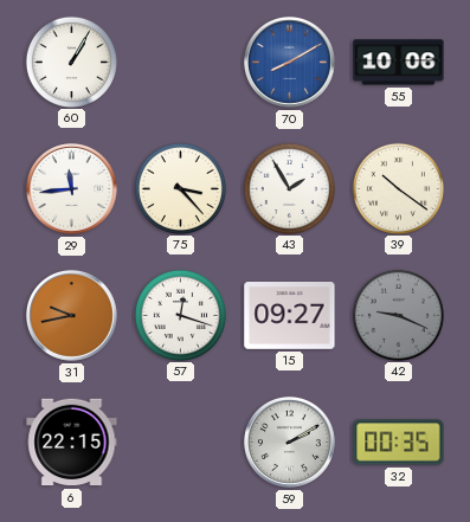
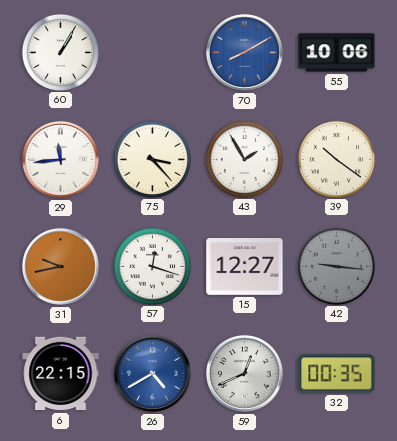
15: 09:27 -> 12:27
42: 9:19 -> 9:16
26: none -> 4:40
59: 2:10 -> 12:41
